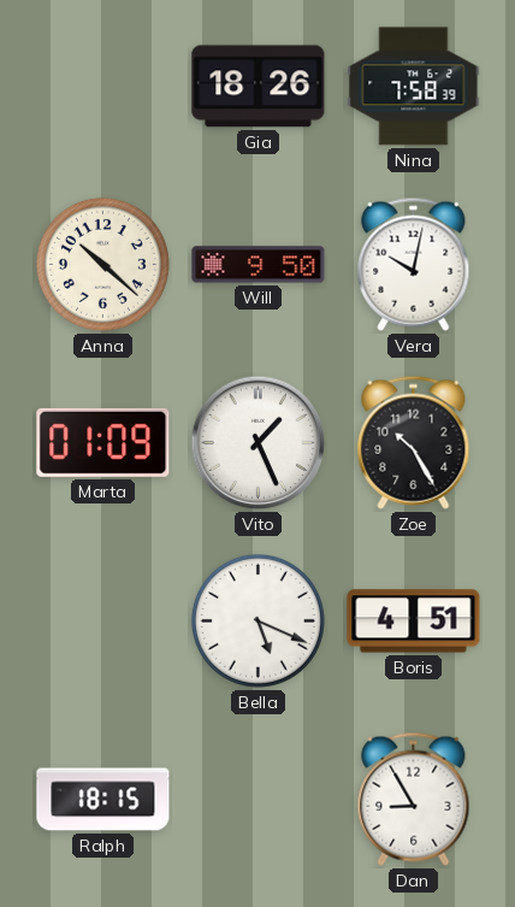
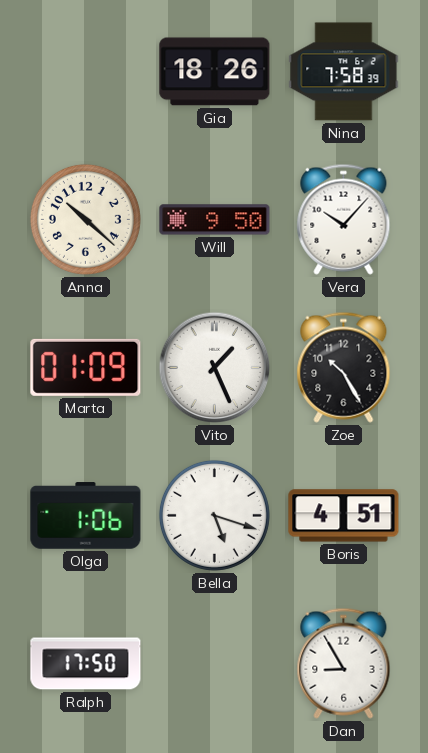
Vera: 10:02 -> 10:07
Olga: none -> 1:06
Bella: 5:19 -> 5:18
Ralph: 18:15 -> 17:50
